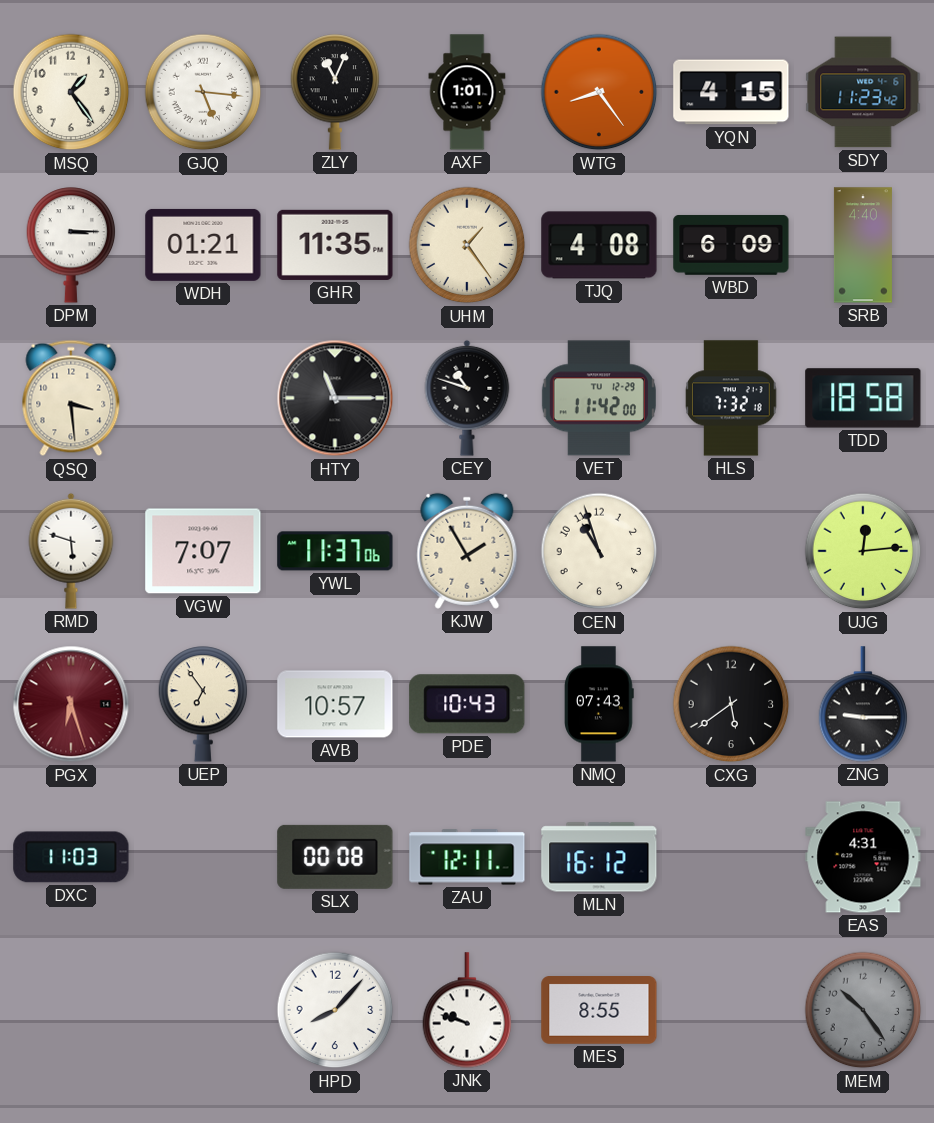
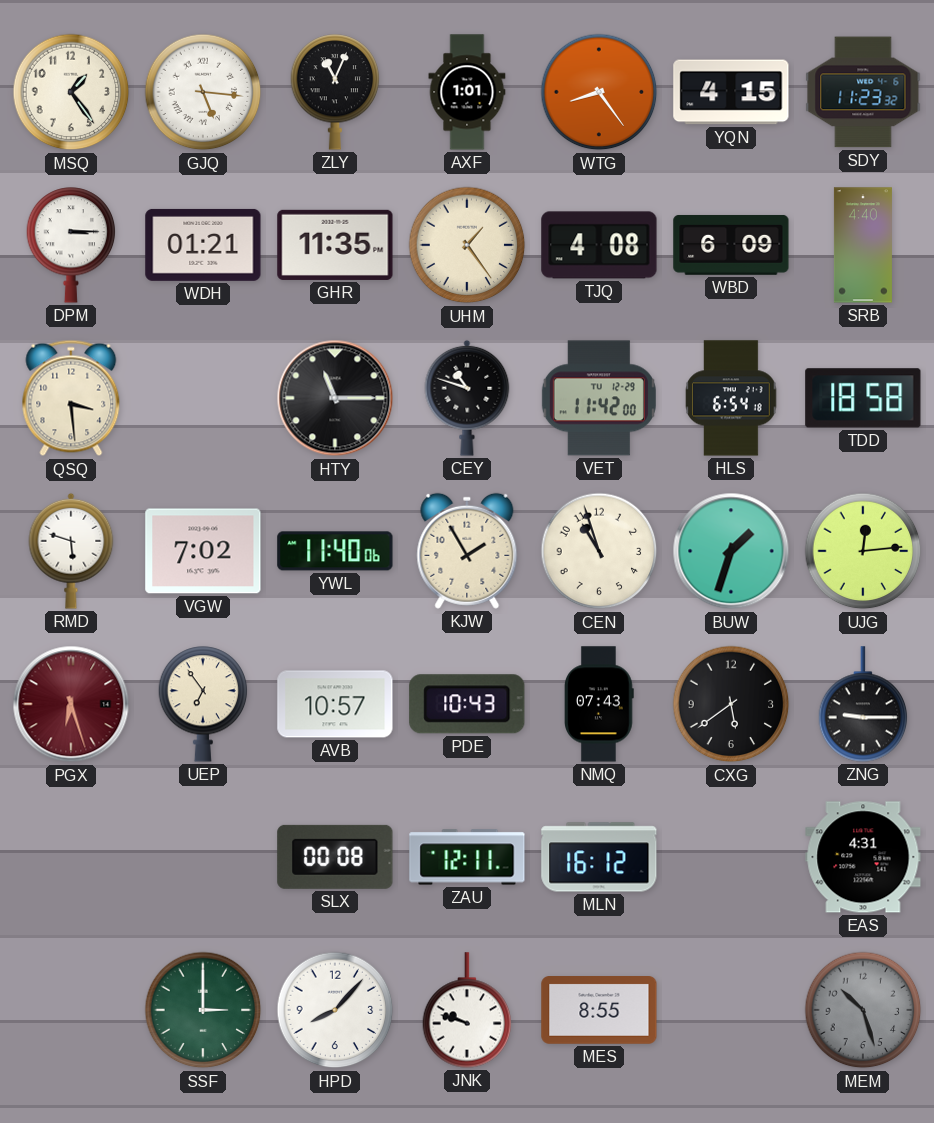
SDY: 11:23:42 -> 11:23:32
HLS: 7:32 -> 6:54
VGW: 7:07 -> 7:02
YWL: 11:37 -> 11:40
BUW: none -> 1:33
DXC: 11:03 -> none
SSF: none -> 3:00
MEM: 10:24 -> 10:27
